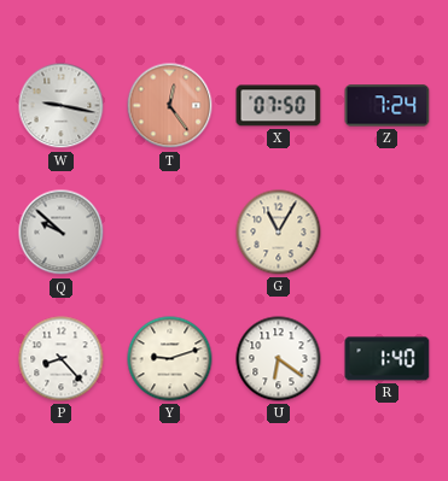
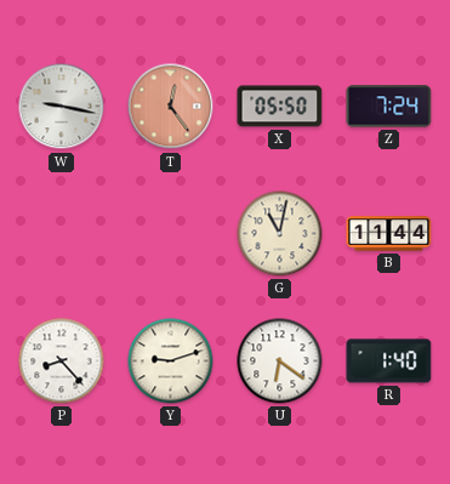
X: 07:50 -> 05:50
Q: 9:52 -> none
G: 11:05 -> 11:02
B: none -> 11:44
